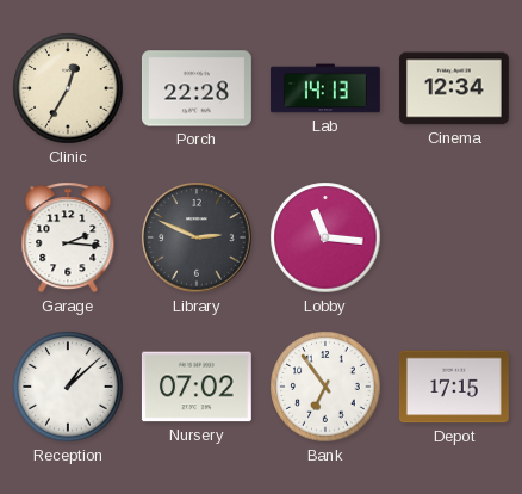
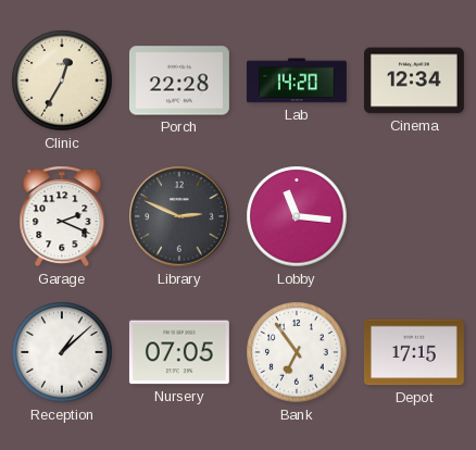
Lab: 14:13 -> 14:20
Garage: 2:16 -> 2:19
Nursery: 07:02 -> 07:05
